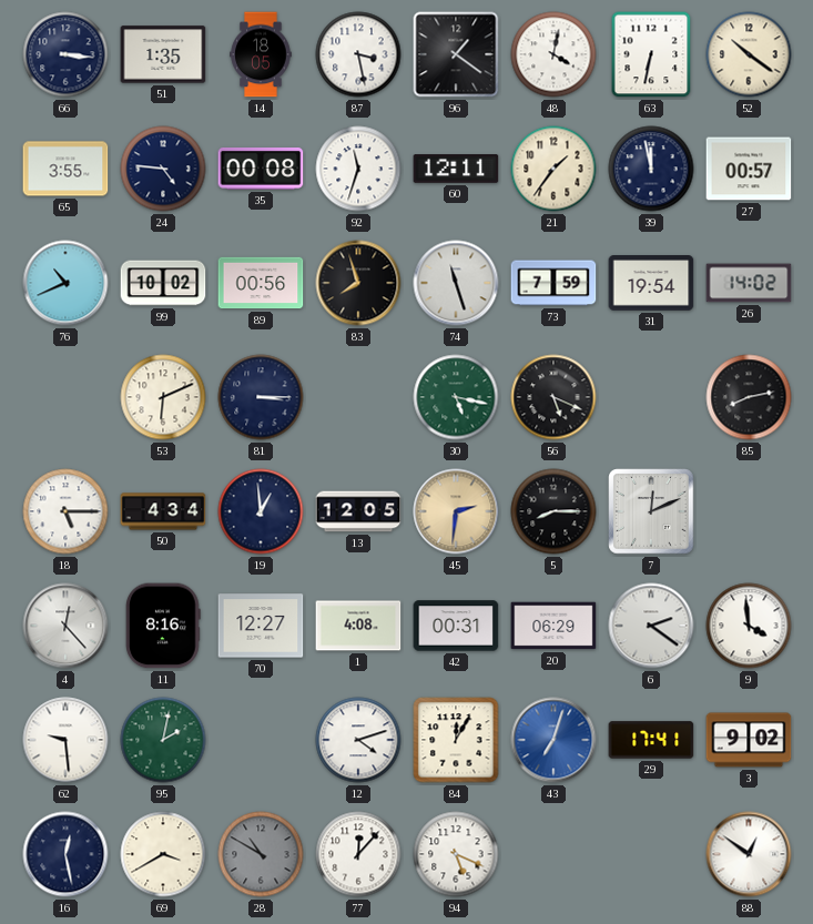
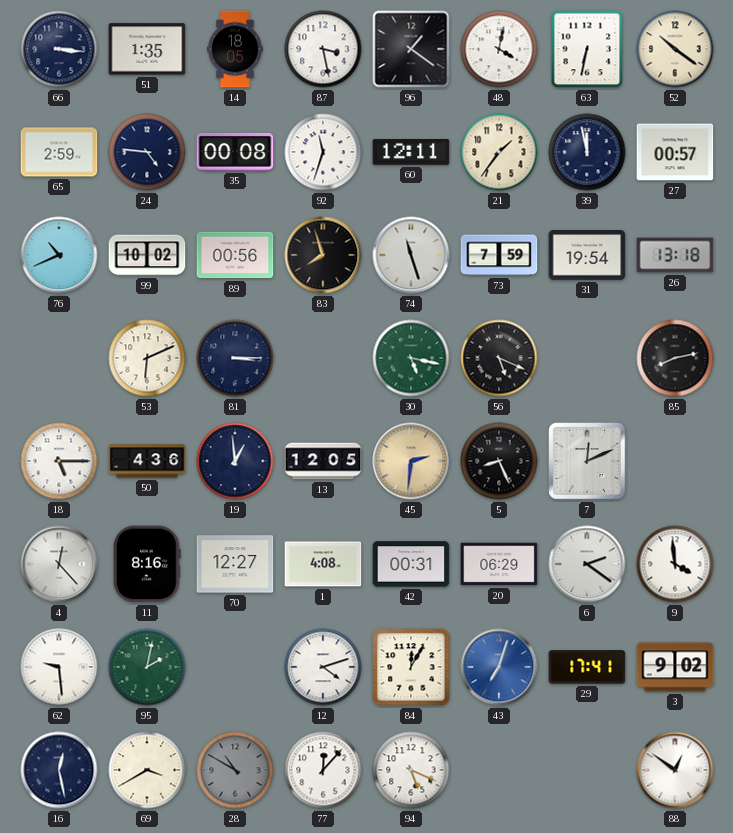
65: 3:55 -> 2:59
26: 14:02 -> 13:18
50: 4:34 -> 4:36
5: 8:15 -> 8:26
